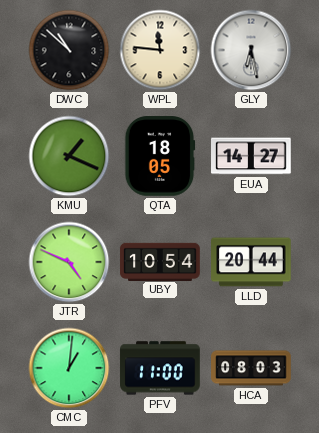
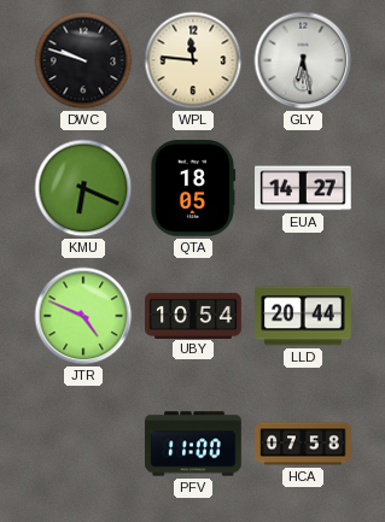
DWC: 10:52 -> 9:48
KMU: 1:19 -> 6:19
CMC: 1:01 -> none
HCA: 08:03 -> 07:58
